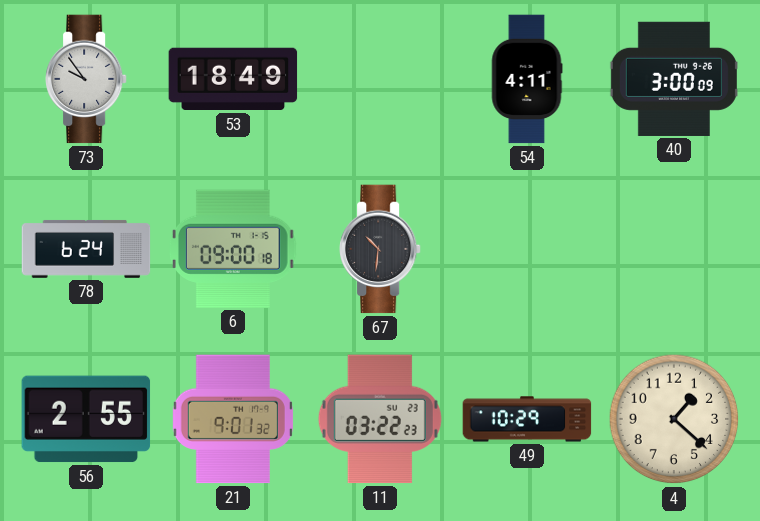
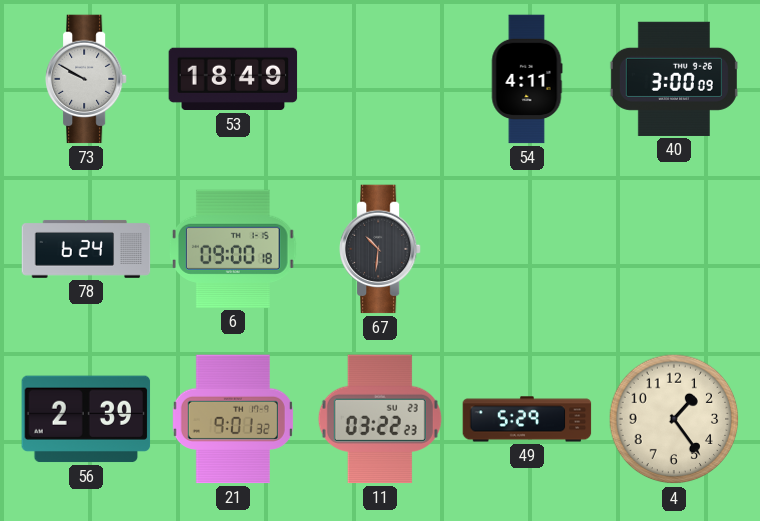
73: 9:54 -> 9:50
56: 2:55 -> 2:39
49: 10:29 -> 5:29
4: 1:22 -> 1:24
